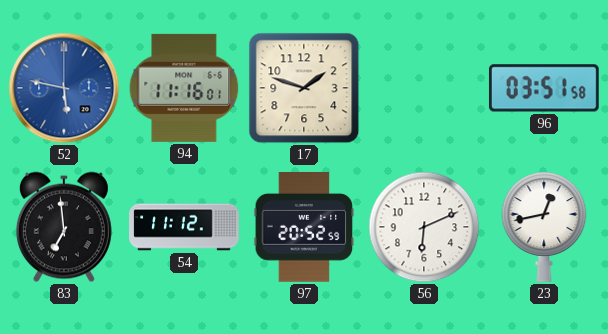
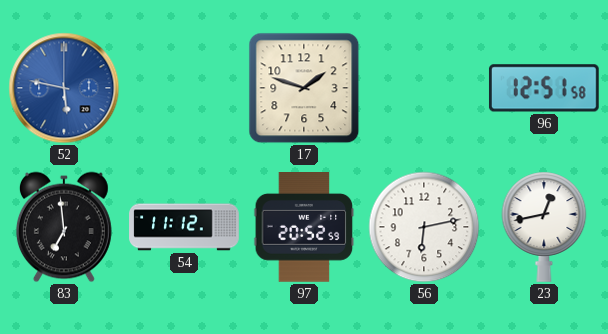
94: 11:16 -> none
96: 03:51 -> 12:51
56: 6:11 -> 6:13
